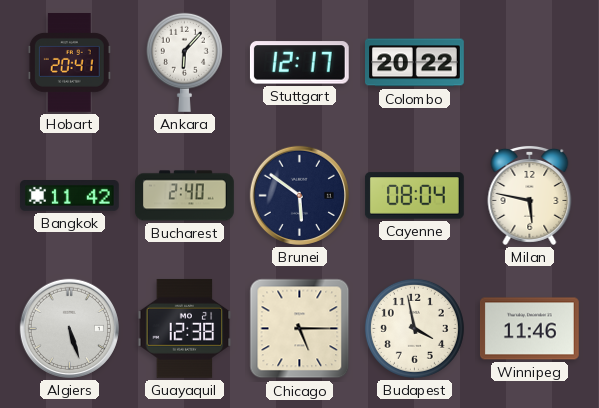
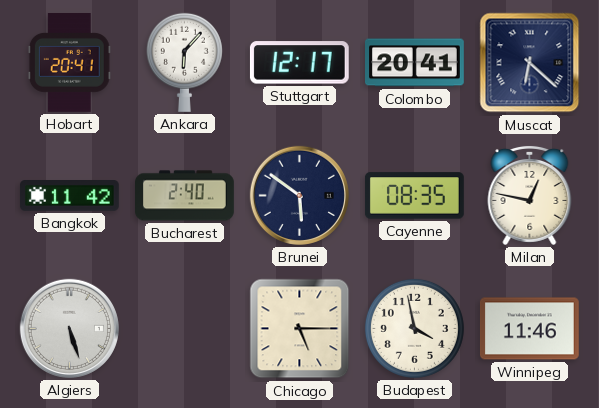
Colombo: 20:22 -> 20:41
Muscat: none -> 6:22
Cayenne: 08:04 -> 08:35
Milan: 5:47 -> 12:47
Guayaquil: 12:38 -> none
